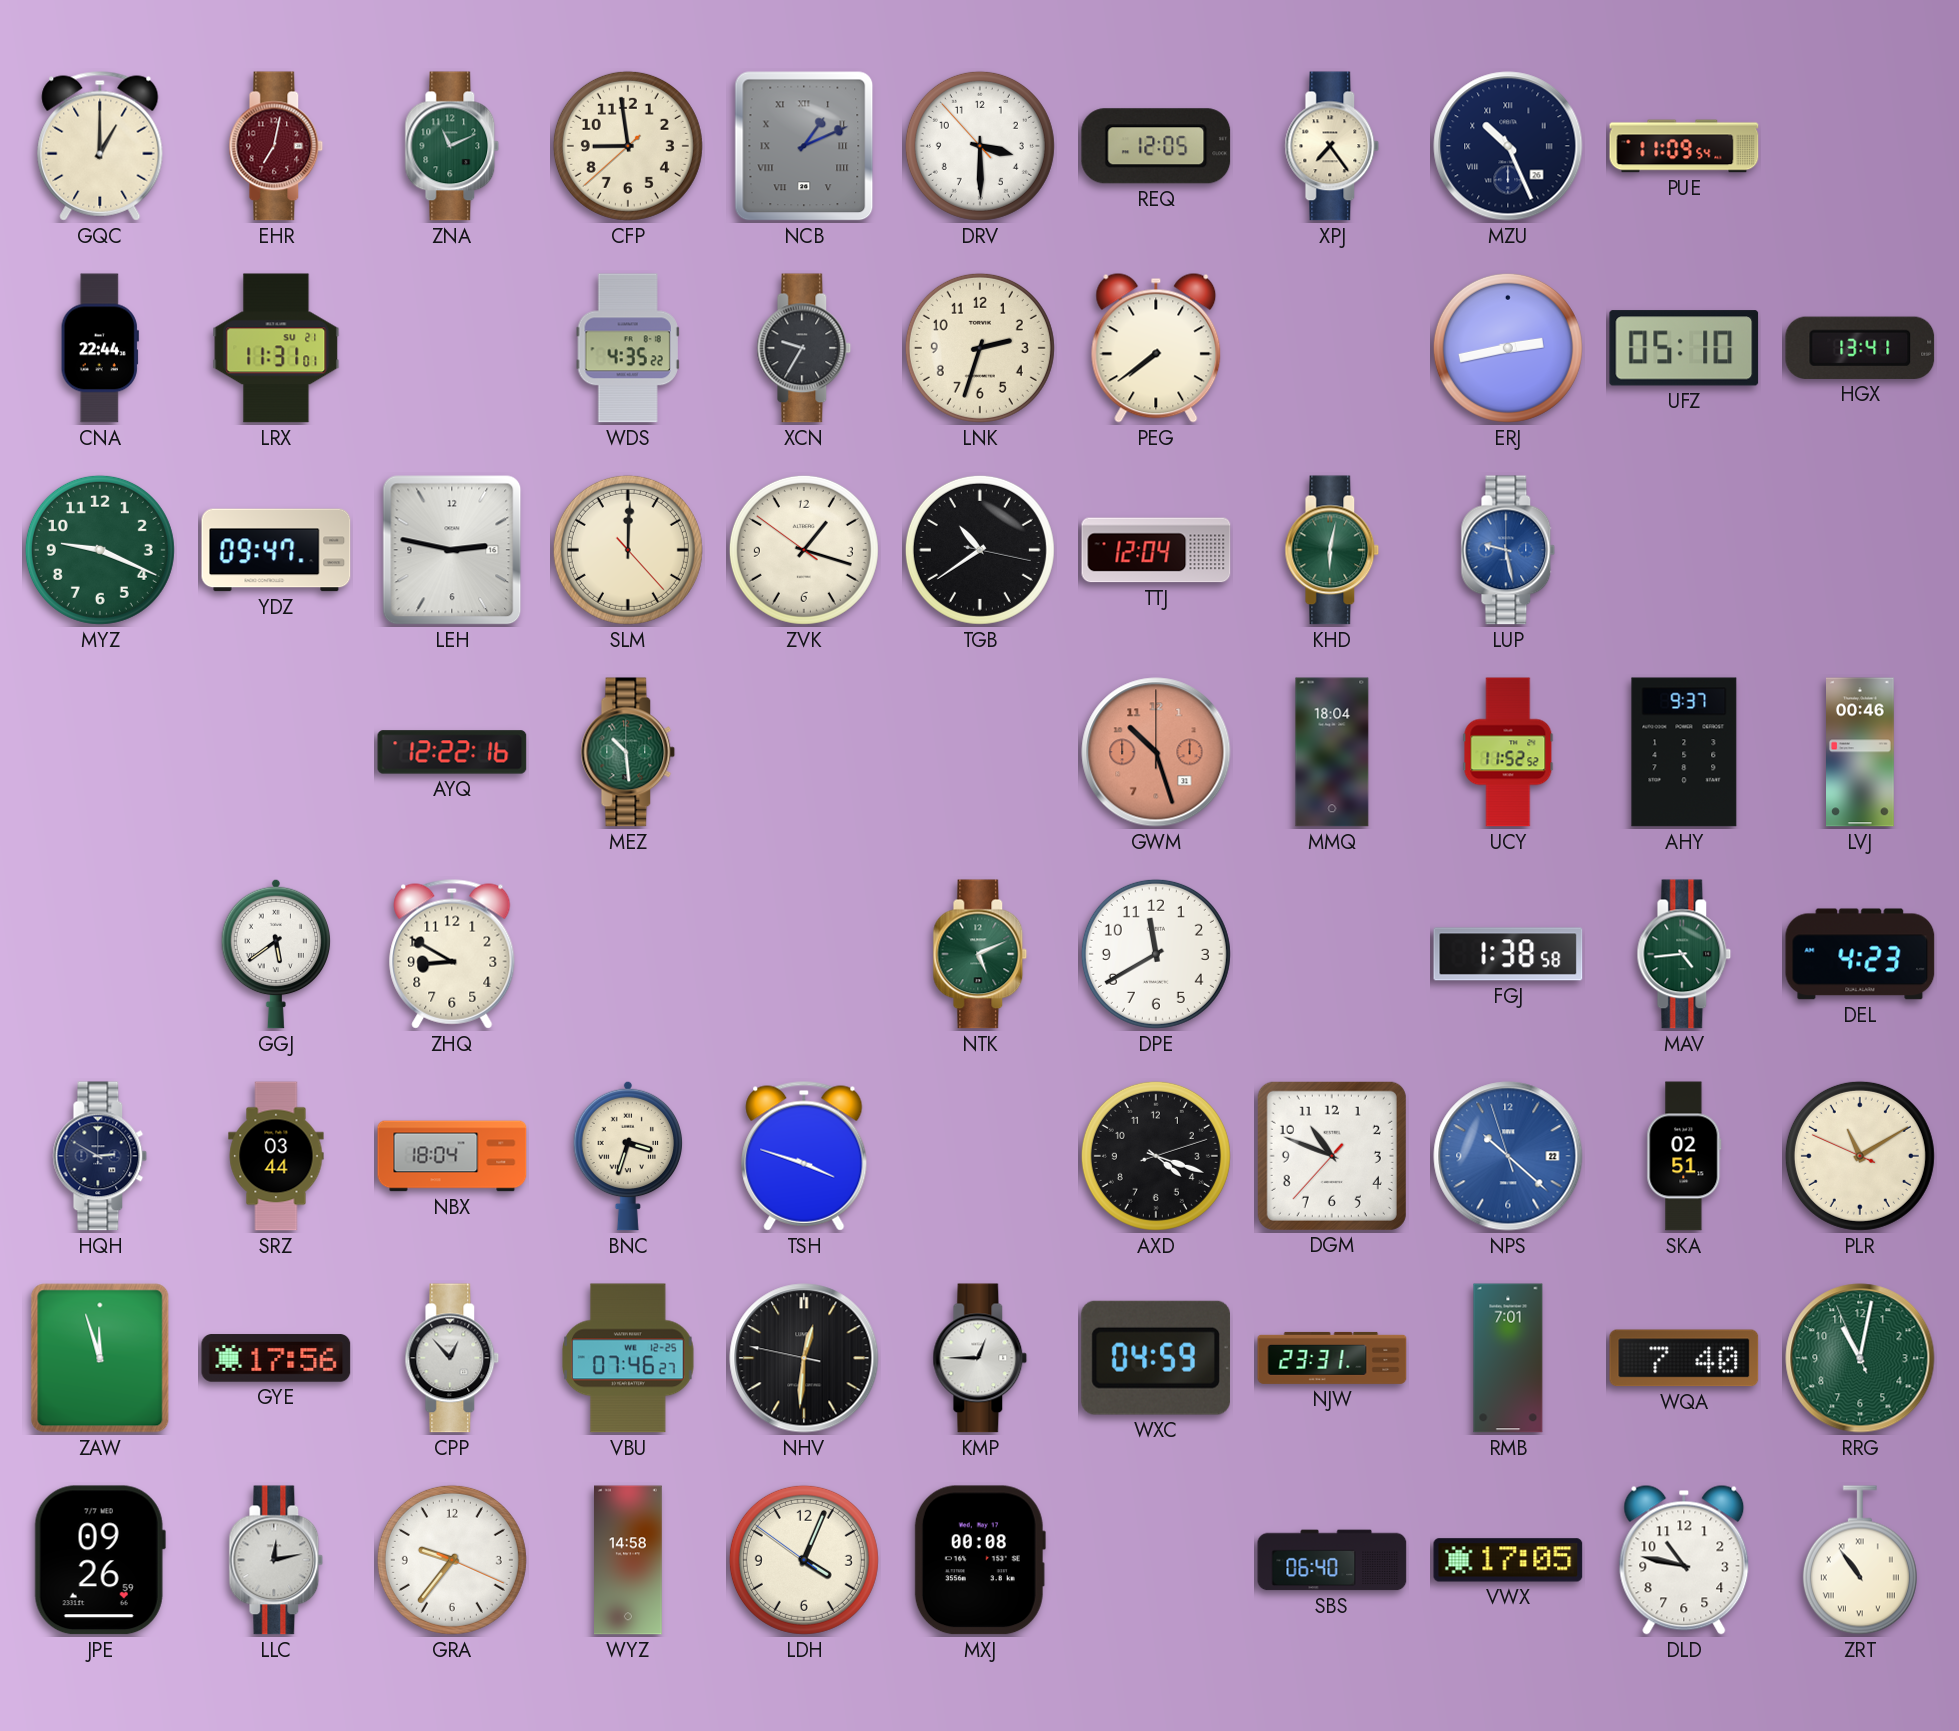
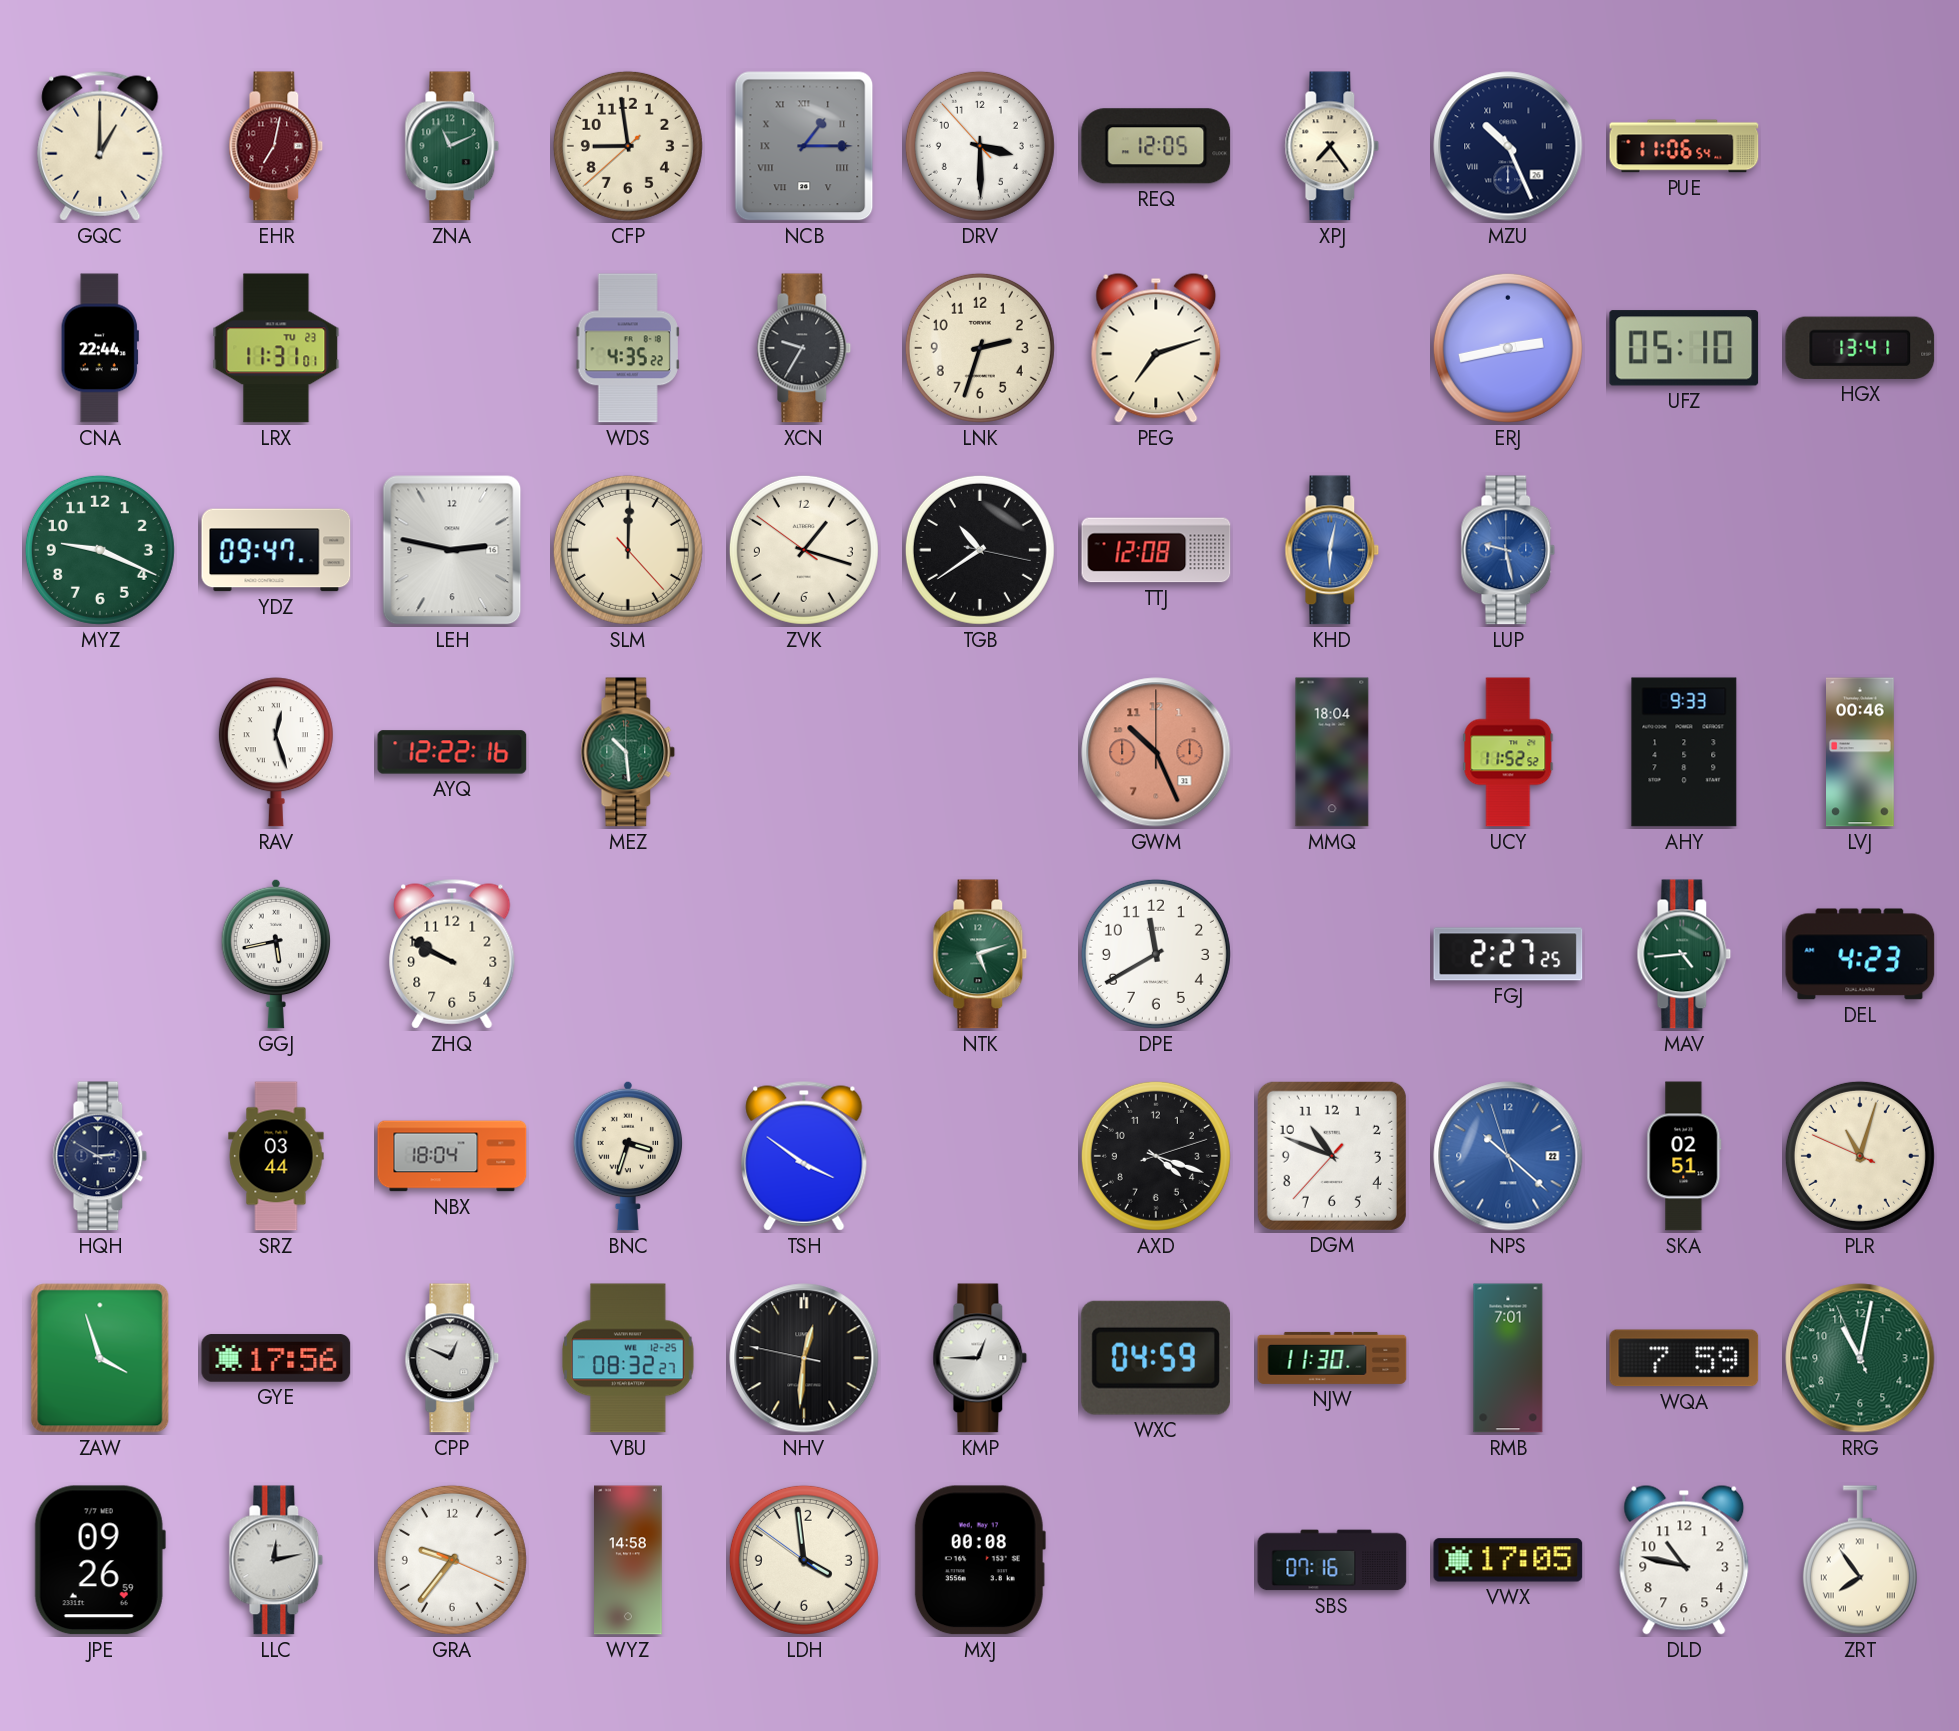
NCB: 1:11 -> 1:15
PUE: 11:09 -> 11:06
LRX date: SU 21 -> TU 23
PEG: 7:39 -> 7:12
TTJ: 12:04 -> 12:08
KHD dial: green -> blue
RAV: none -> 12:27
GWM: 10:27 -> 10:26
AHY: 9:37 -> 9:33
GGJ: 5:39 -> 5:43
ZHQ: 8:50 -> 9:50
NTK: 5:11 -> 5:12
FGJ: 1:38 -> 2:27
TSH: 3:48 -> 3:51
PLR: 11:09 -> 11:02
ZAW: 11:57 -> 3:57
CPP: 12:53 -> 12:49
VBU: 07:46 -> 08:32
NJW: 23:31 -> 11:30
WQA: 7:40 -> 7:59
LDH: 4:03 -> 3:58
SBS: 06:40 -> 07:16
ZRT: 10:54 -> 7:54
